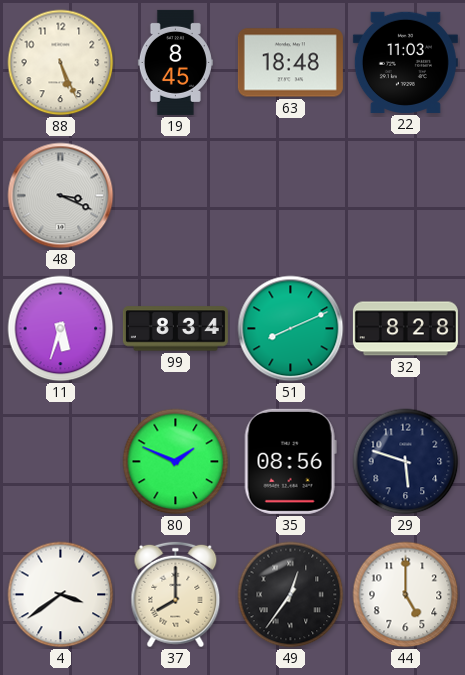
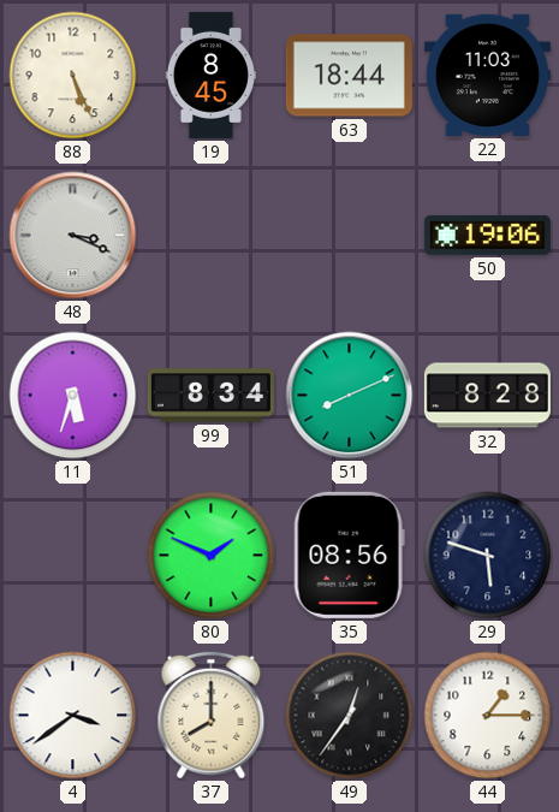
63: 18:48 -> 18:44
50: none -> 19:06
44: 5:00 -> 1:15
